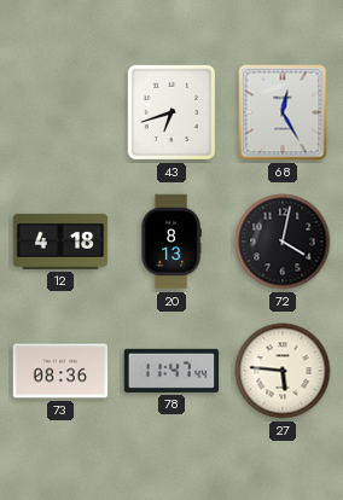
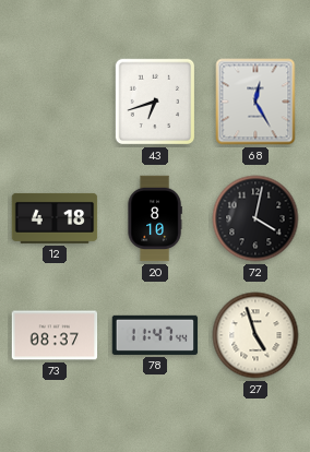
20: 8:13 -> 8:10
73: 08:36 -> 08:37
27: 5:46 -> 4:57
